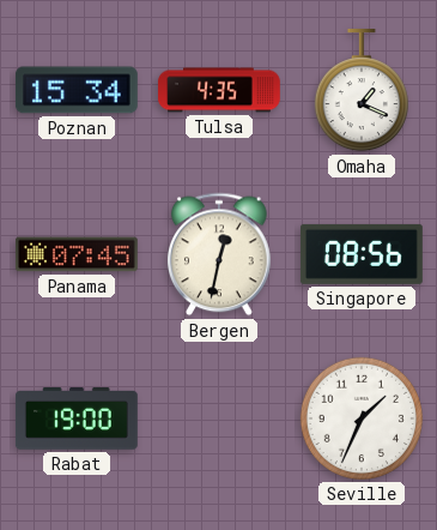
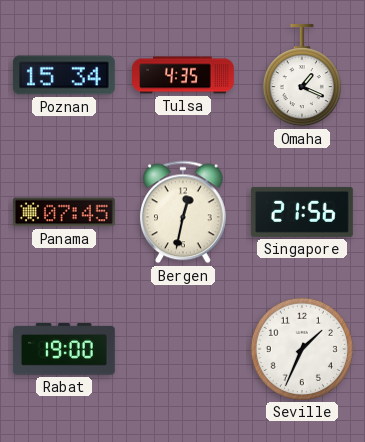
Singapore: 08:56 -> 21:56
